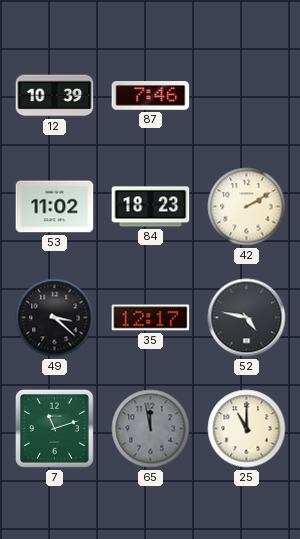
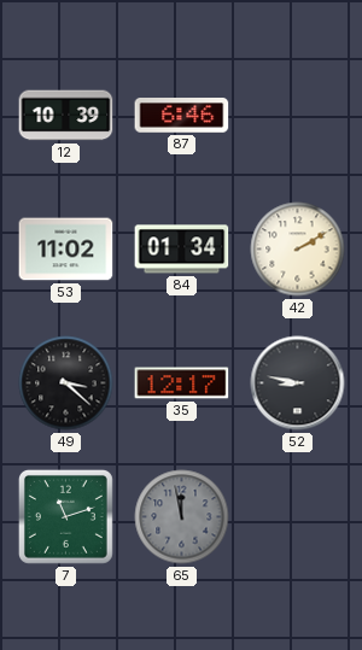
87: 7:46 -> 6:46
84: 18:23 -> 01:34
52: 4:47 -> 8:47
25: 11:00 -> none
